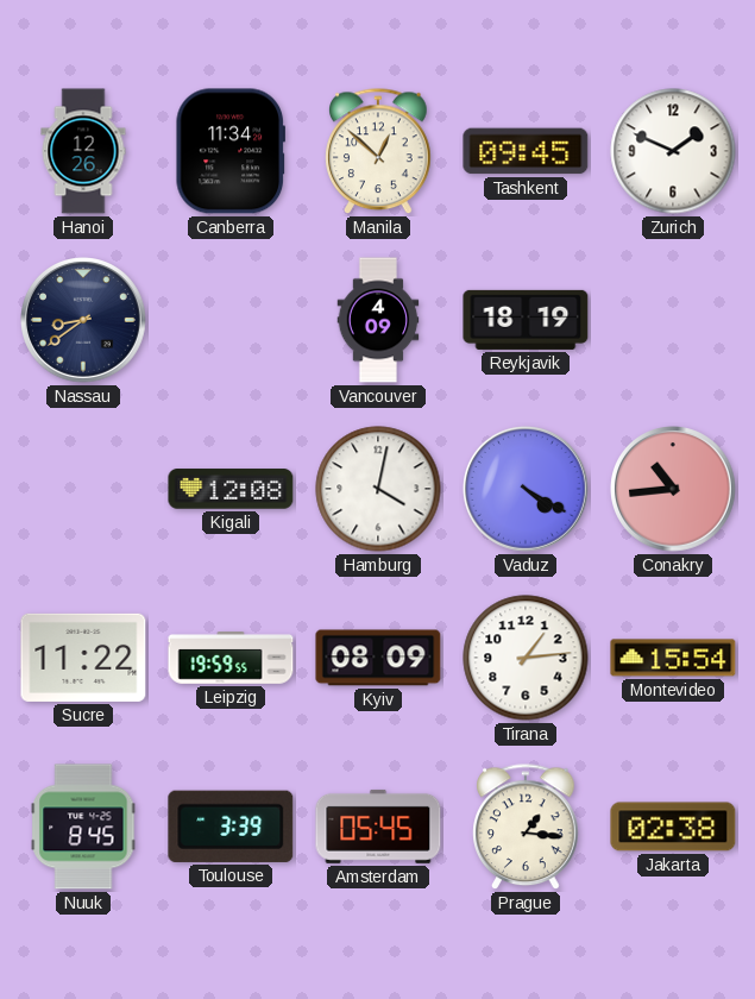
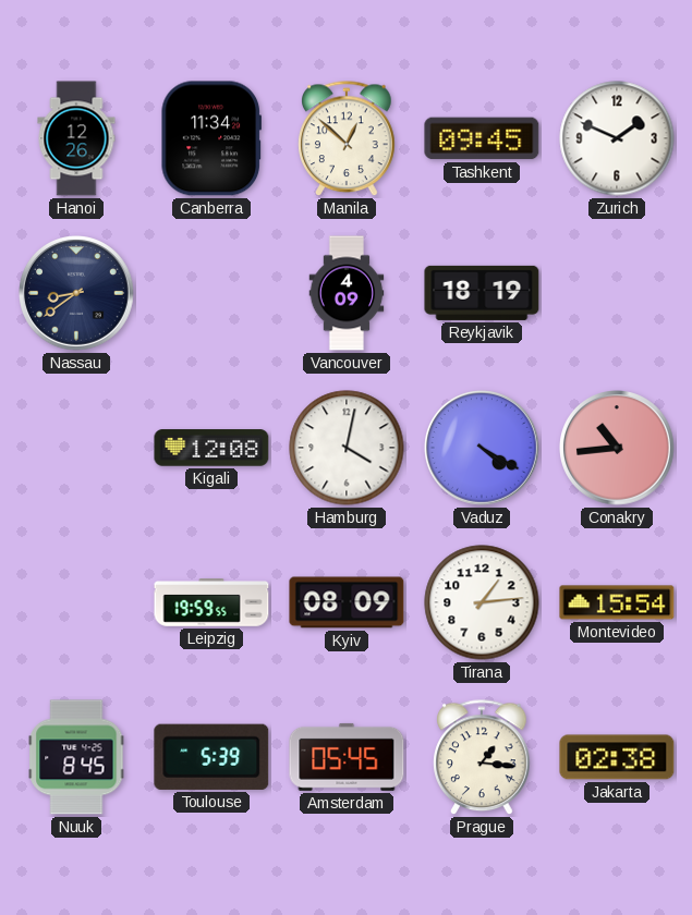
Sucre: 11:22 -> none
Toulouse: 3:39 -> 5:39
